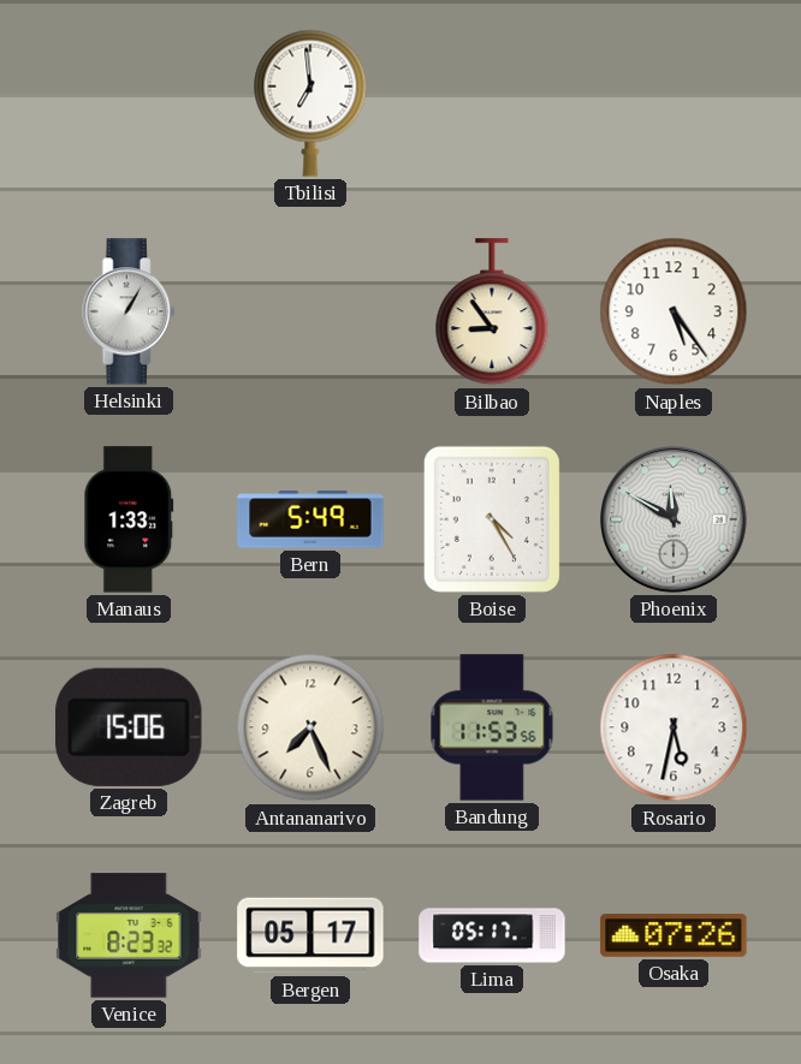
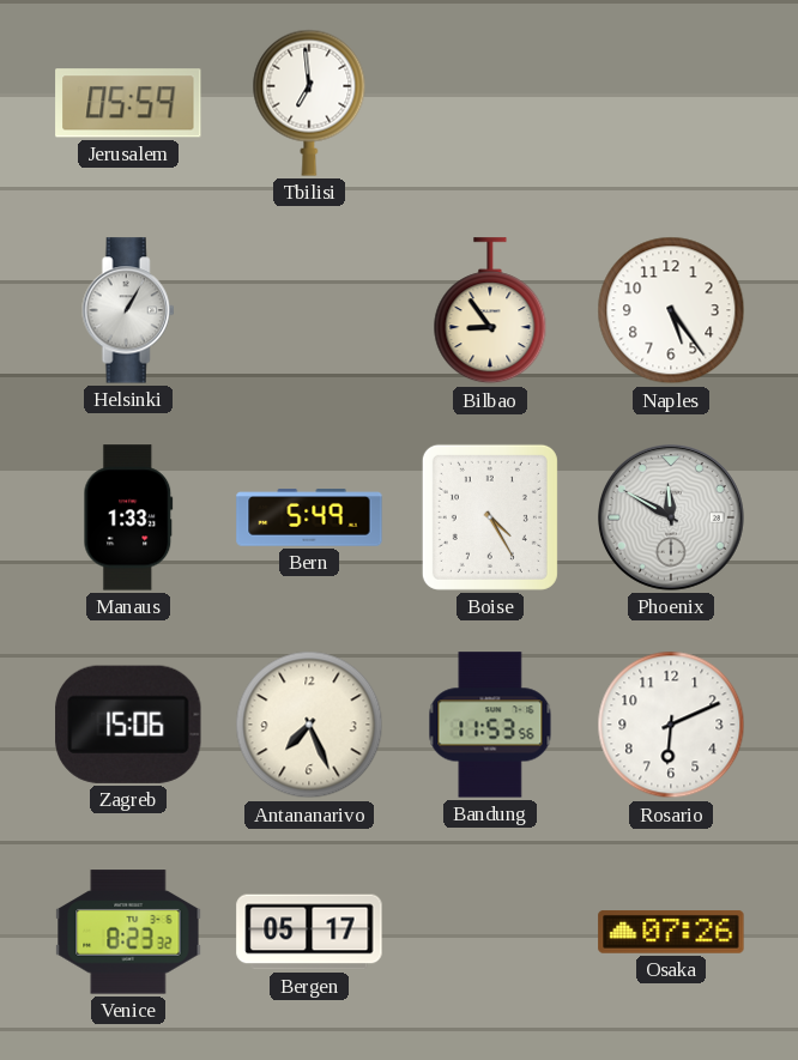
Jerusalem: none -> 05:59
Rosario: 5:32 -> 6:11
Lima: 05:17 -> none
